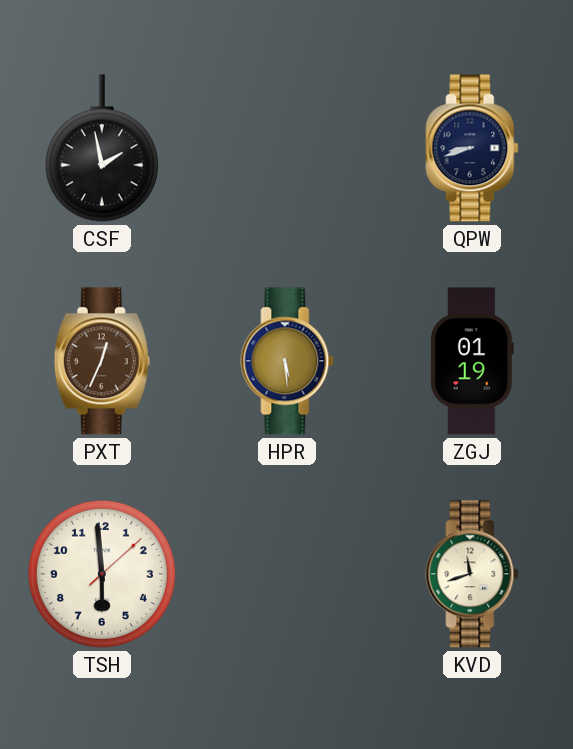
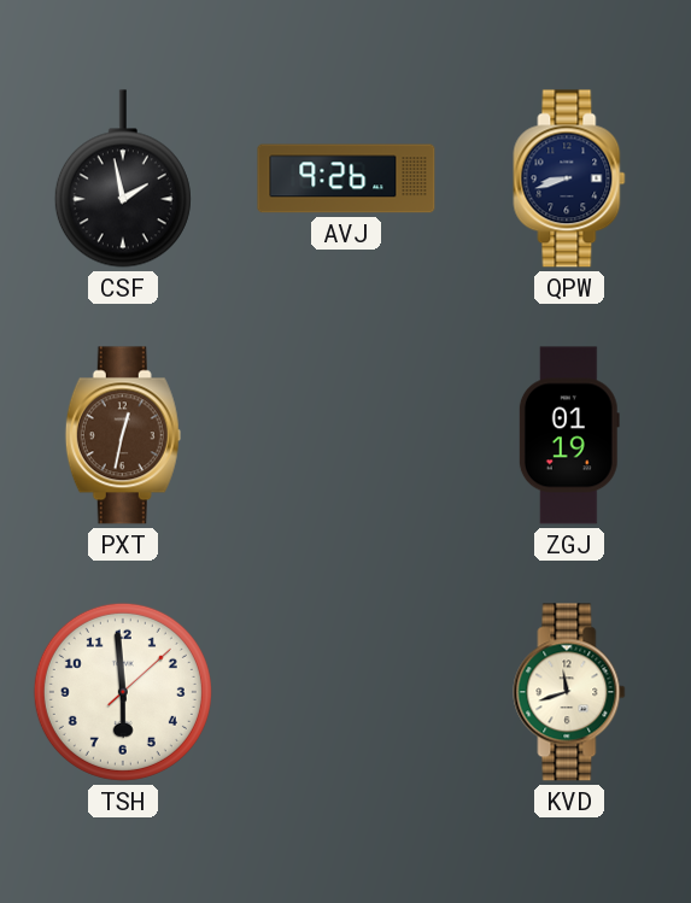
AVJ: none -> 9:26
PXT: 12:34 -> 12:32
HPR: 5:29 -> none
